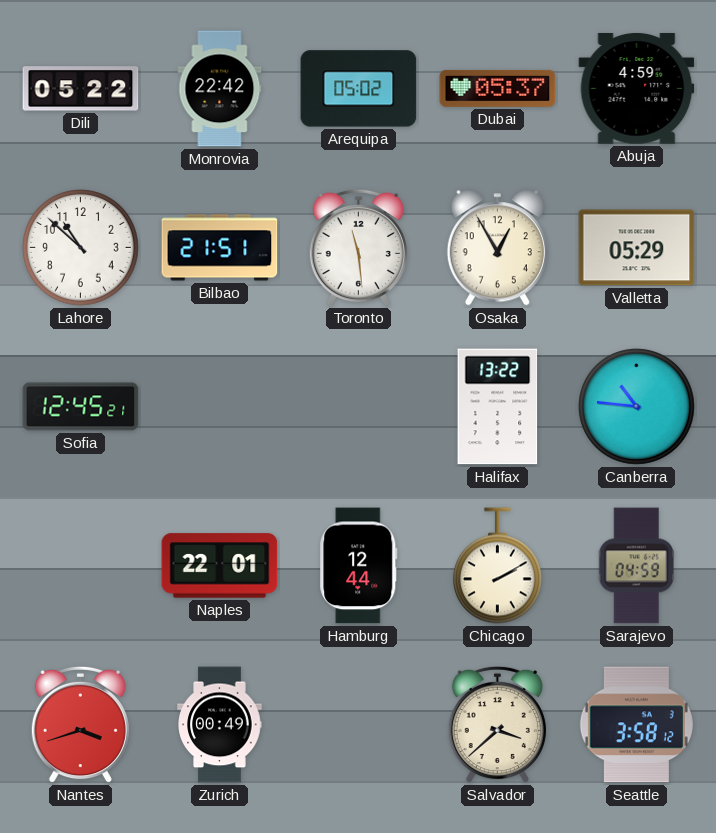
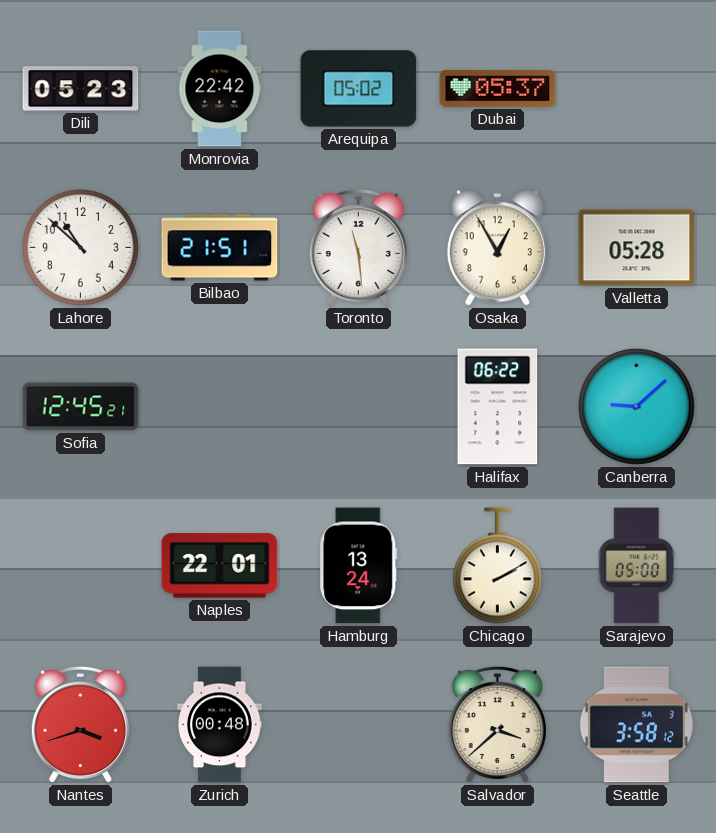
Dili: 05:22 -> 05:23
Abuja: 4:59 -> none
Valletta: 05:29 -> 05:28
Halifax: 13:22 -> 06:22
Canberra: 10:46 -> 9:08
Hamburg: 12:44 -> 13:24
Sarajevo: 04:59 -> 05:00
Zurich: 00:49 -> 00:48
